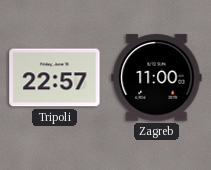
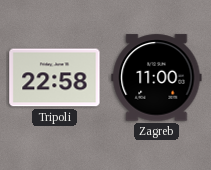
Tripoli: 22:57 -> 22:58
